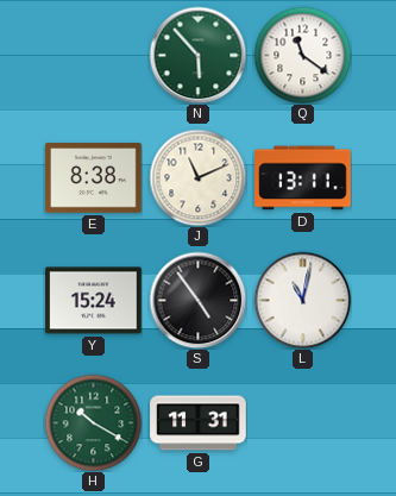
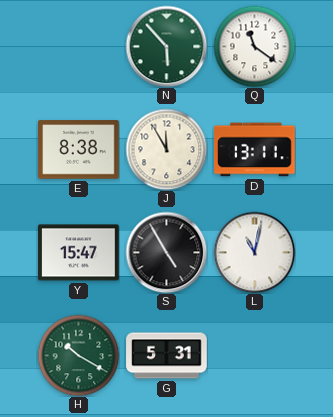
J: 11:11 -> 11:55
Y: 15:24 -> 15:47
S: 4:54 -> 4:55
G: 11:31 -> 5:31
